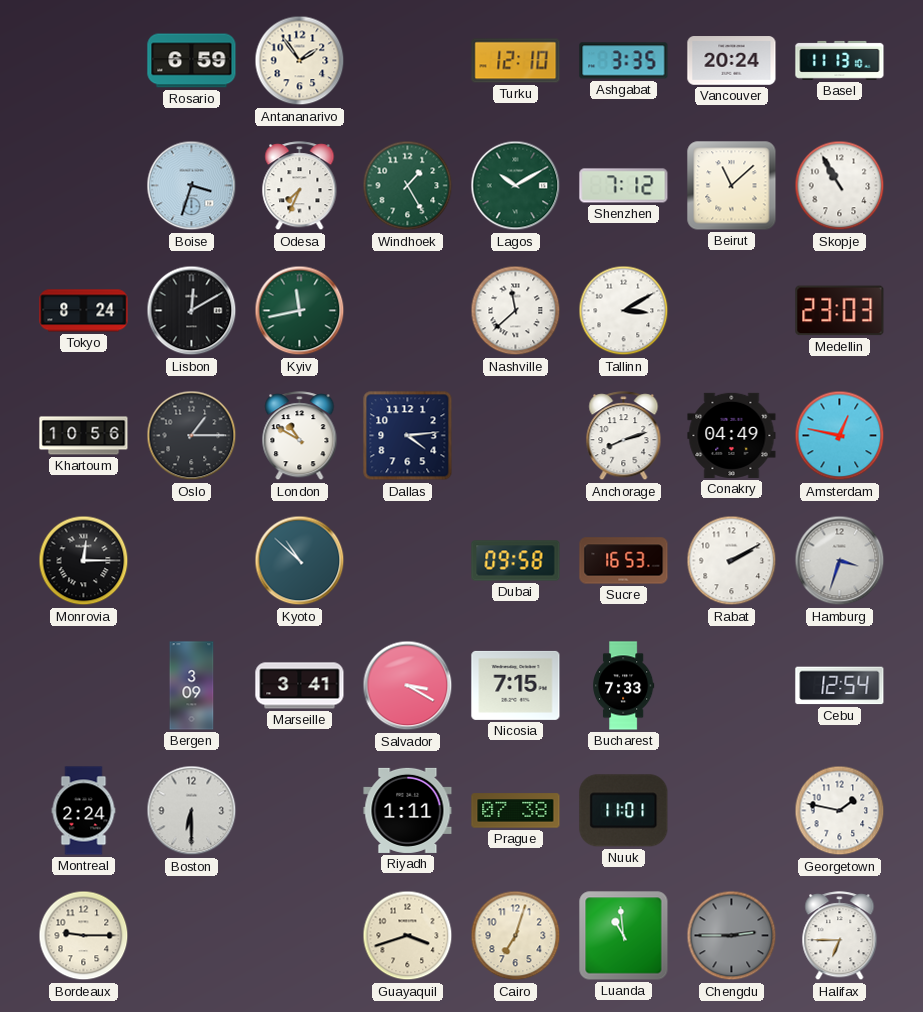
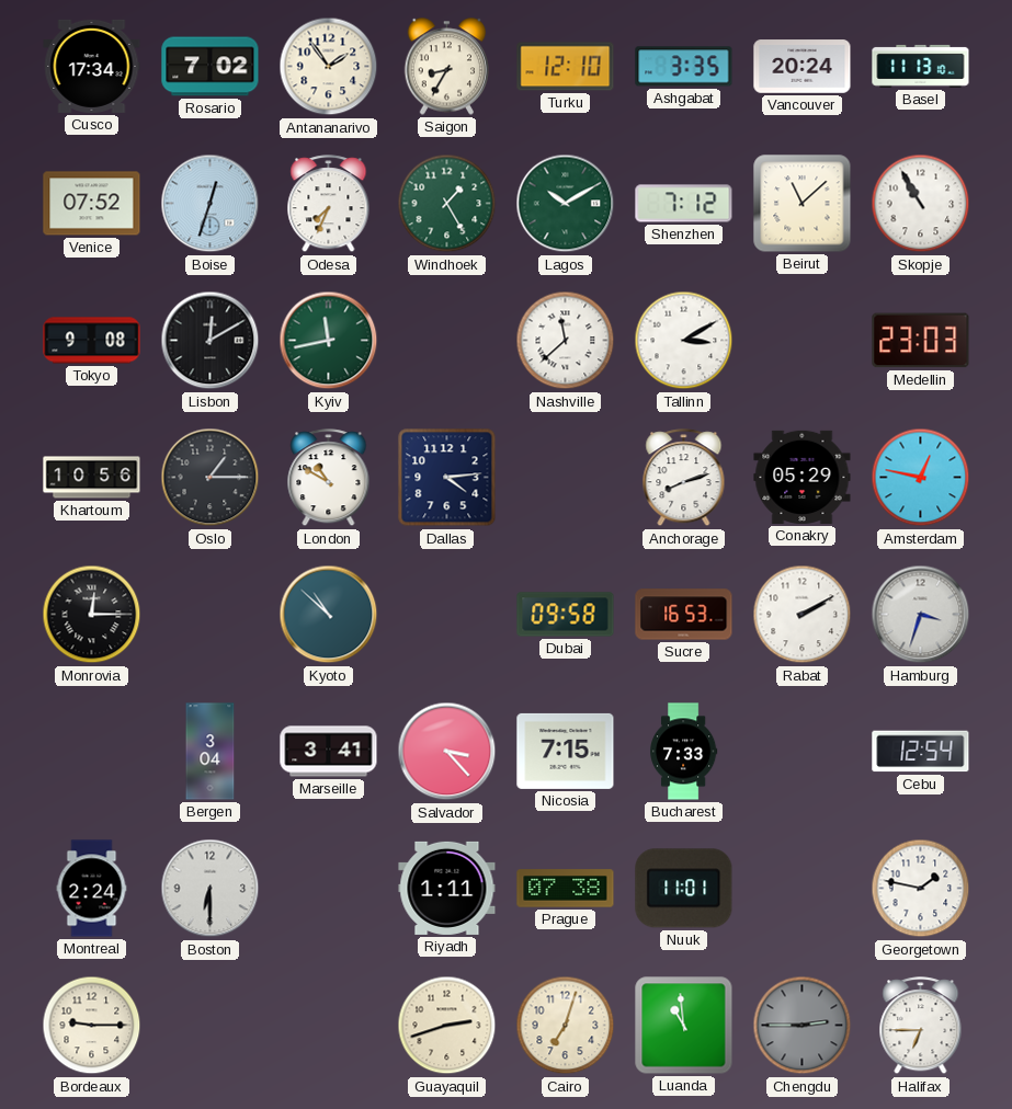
Cusco: none -> 17:34
Rosario: 6:59 -> 7:02
Saigon: none -> 8:35
Venice: none -> 07:52
Boise: 3:33 -> 12:33
Tokyo: 8:24 -> 9:08
Conakry: 04:49 -> 05:29
Bergen: 3:09 -> 3:04
Salvador: 3:20 -> 3:23
Guayaquil: 3:42 -> 2:42
